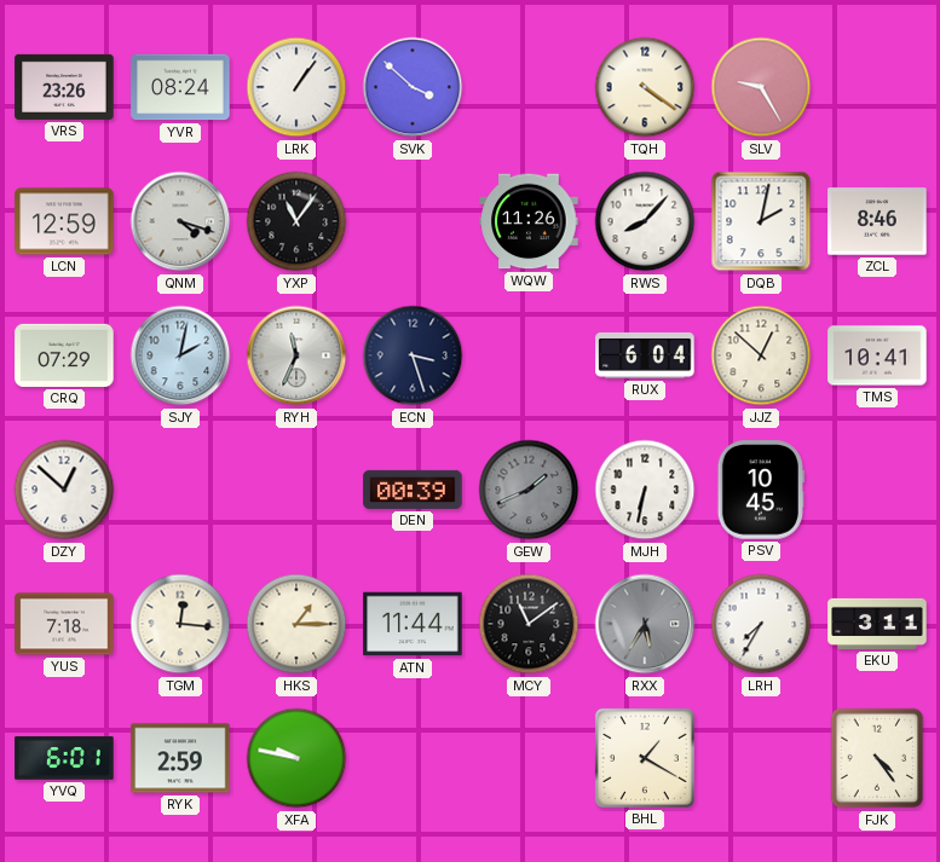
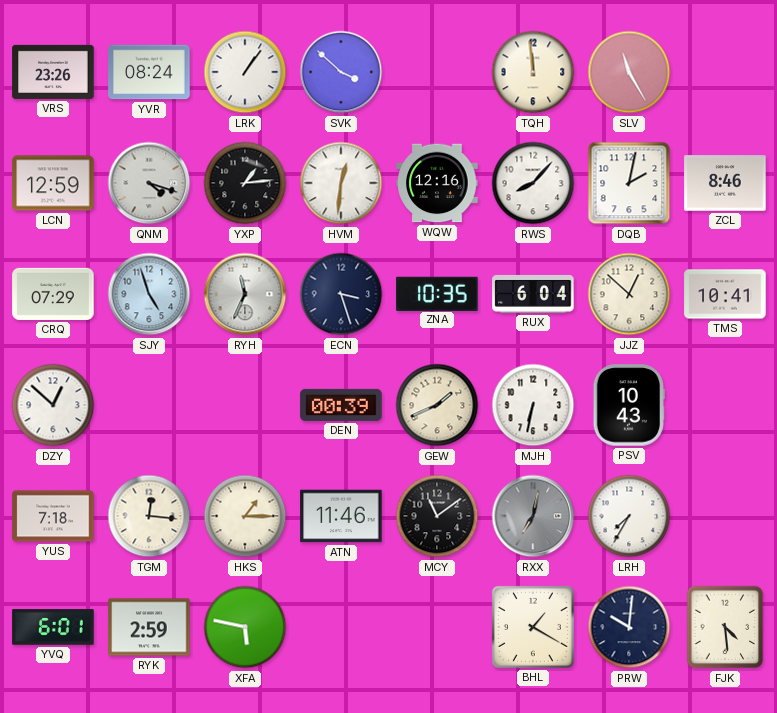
TQH: 4:21 -> 11:59
SLV: 9:25 -> 11:25
YXP: 11:06 -> 1:14
HVM: none -> 12:31
WQW: 11:26 -> 12:16
SJY: 2:02 -> 4:57
ZNA: none -> 10:35
GEW dial: grey -> cream
PSV: 10:45 -> 10:43
ATN: 11:44 -> 11:46
RXX: 5:35 -> 7:02
EKU: 3:11 -> none
XFA: 9:47 -> 5:47
PRW: none -> 10:01
FJK: 4:24 -> 4:29
